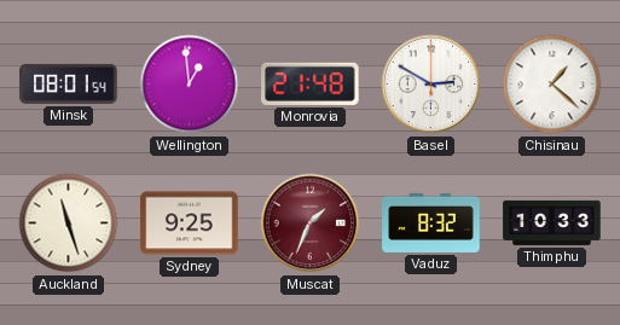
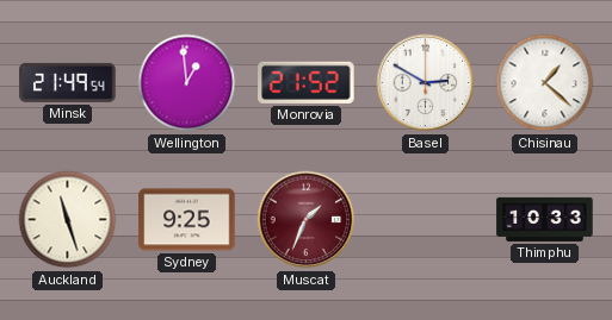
Minsk: 08:01 -> 21:49
Monrovia: 21:48 -> 21:52
Vaduz: 8:32 -> none
